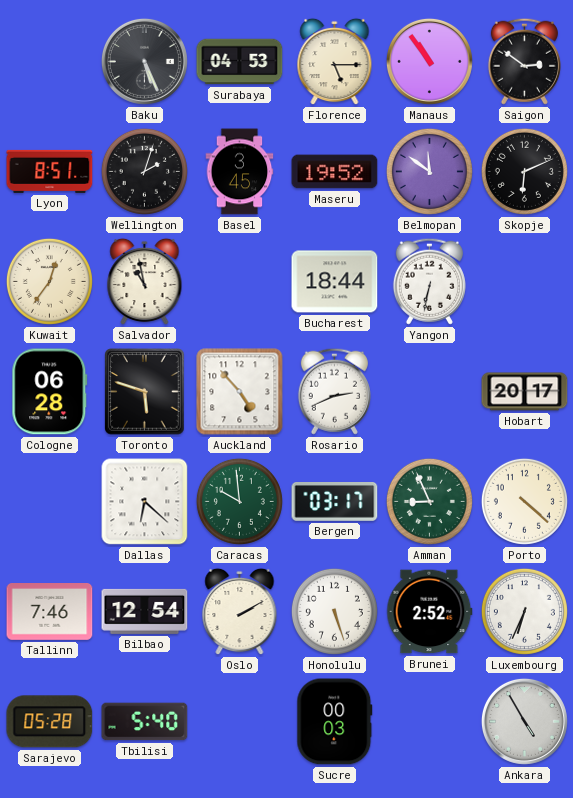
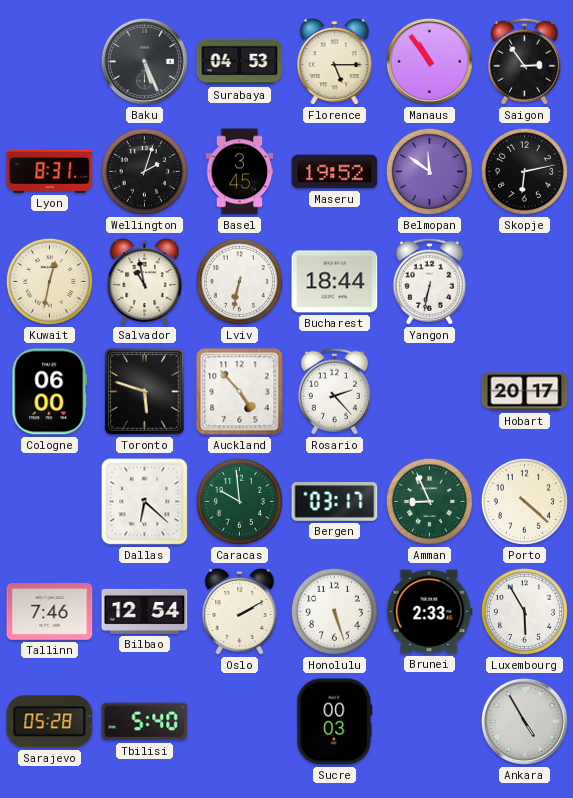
Saigon: 2:51 -> 2:54
Lyon: 8:51 -> 8:31
Skopje: 6:11 -> 6:13
Kuwait: 12:36 -> 12:32
Lviv: none -> 6:32
Cologne: 06:28 -> 06:00
Rosario: 2:41 -> 2:23
Brunei: 2:52 -> 2:33
Luxembourg: 6:34 -> 5:55
